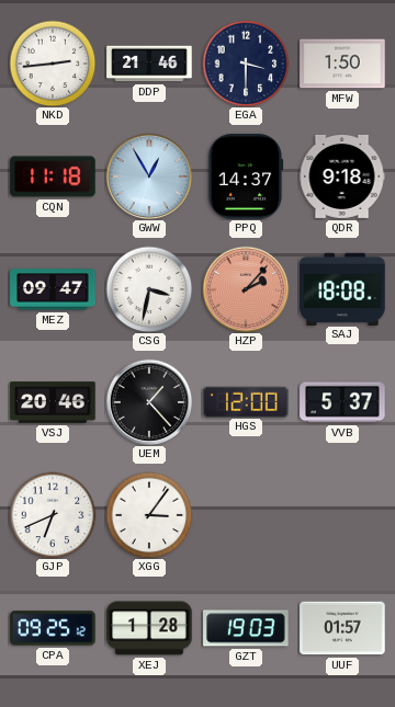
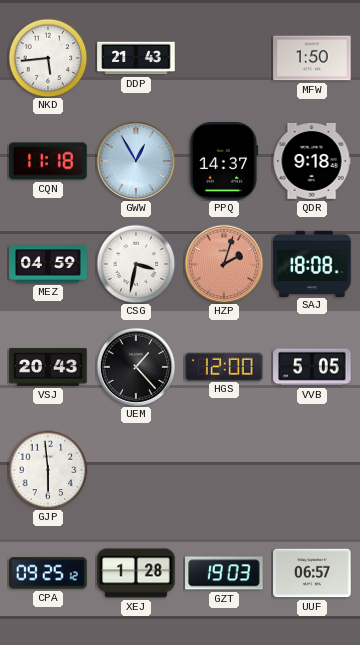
NKD: 2:44 -> 5:44
DDP: 21:46 -> 21:43
EGA: 3:30 -> none
MEZ: 09:47 -> 04:59
HZP: 2:07 -> 2:03
VSJ: 20:46 -> 20:43
VVB: 5:37 -> 5:05
GJP: 6:41 -> 5:59
XGG: 3:06 -> none
UUF: 01:57 -> 06:57
